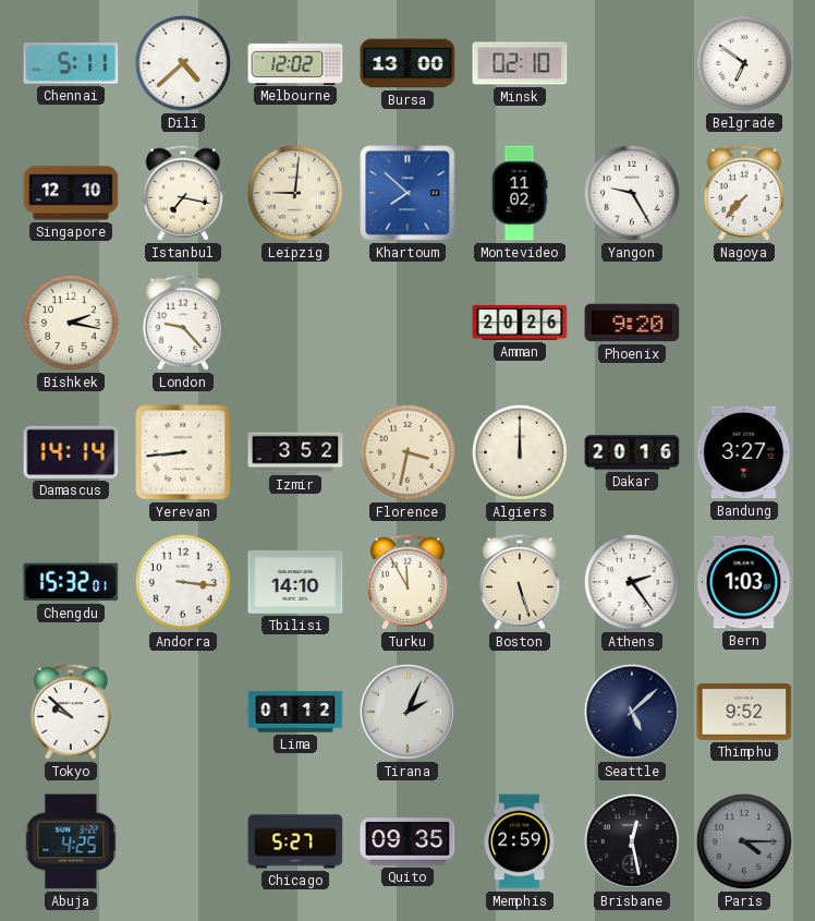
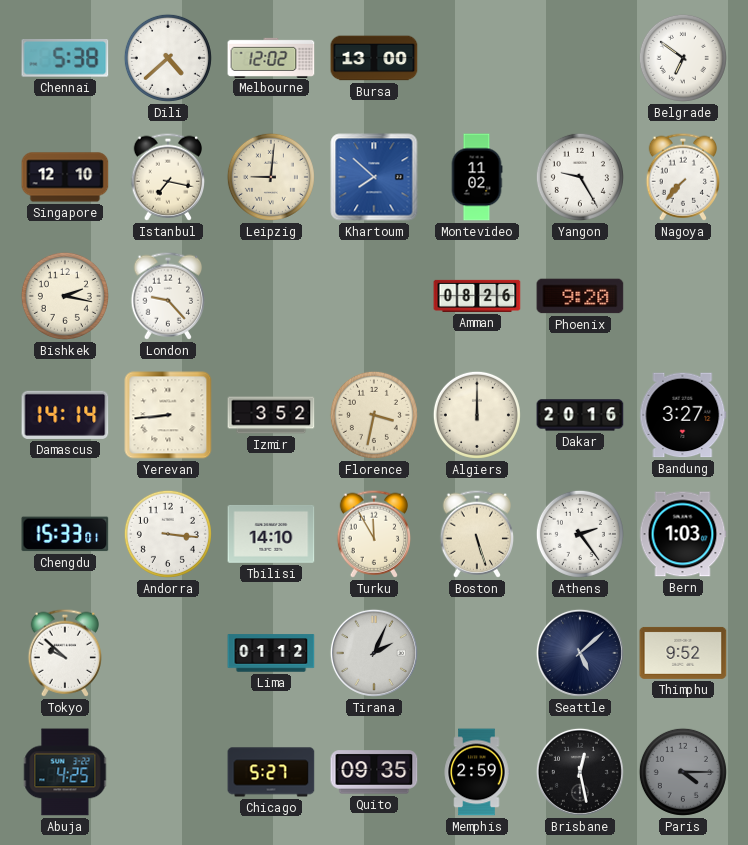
Chennai: 5:11 -> 5:38
Minsk: 02:10 -> none
Amman: 20:26 -> 08:26
Chengdu: 15:32 -> 15:33
